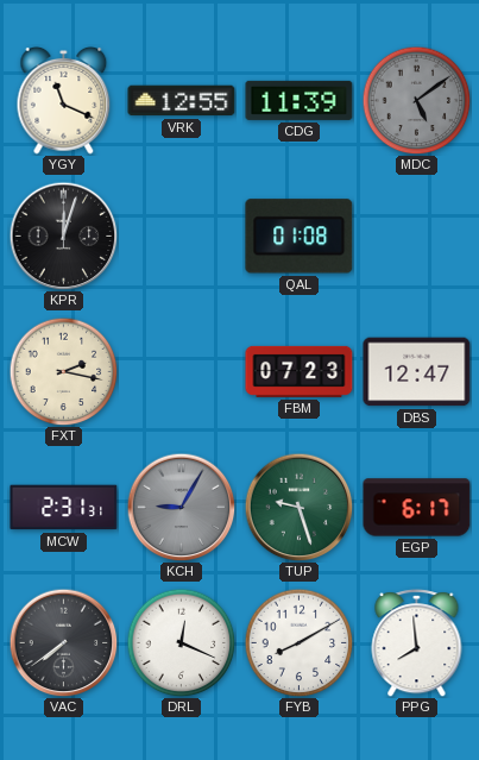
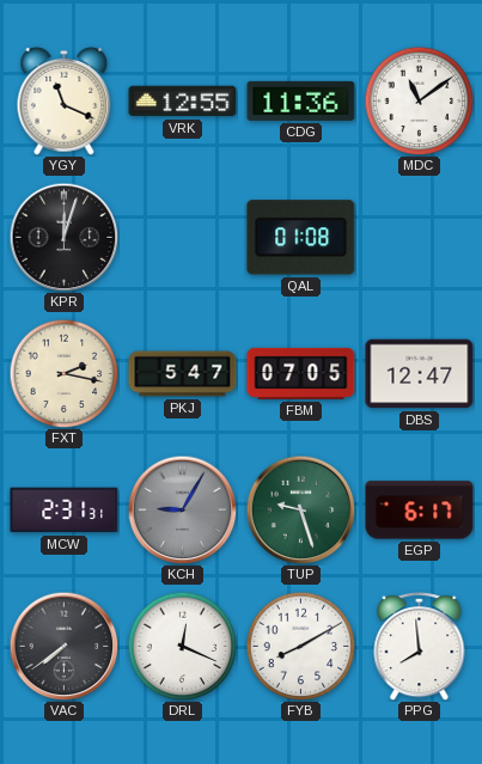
CDG: 11:39 -> 11:36
MDC: 5:09 -> 11:09
MDC dial: grey -> white
PKJ: none -> 5:47
FBM: 07:23 -> 07:05
